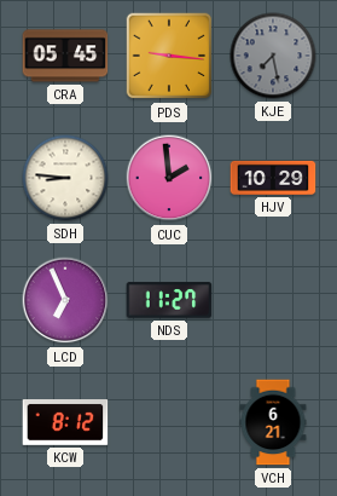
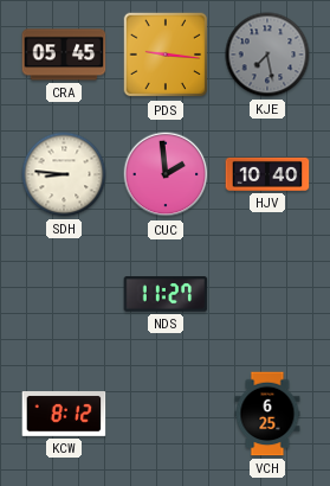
HJV: 10:29 -> 10:40
LCD: 6:56 -> none
VCH: 6:21 -> 6:25
